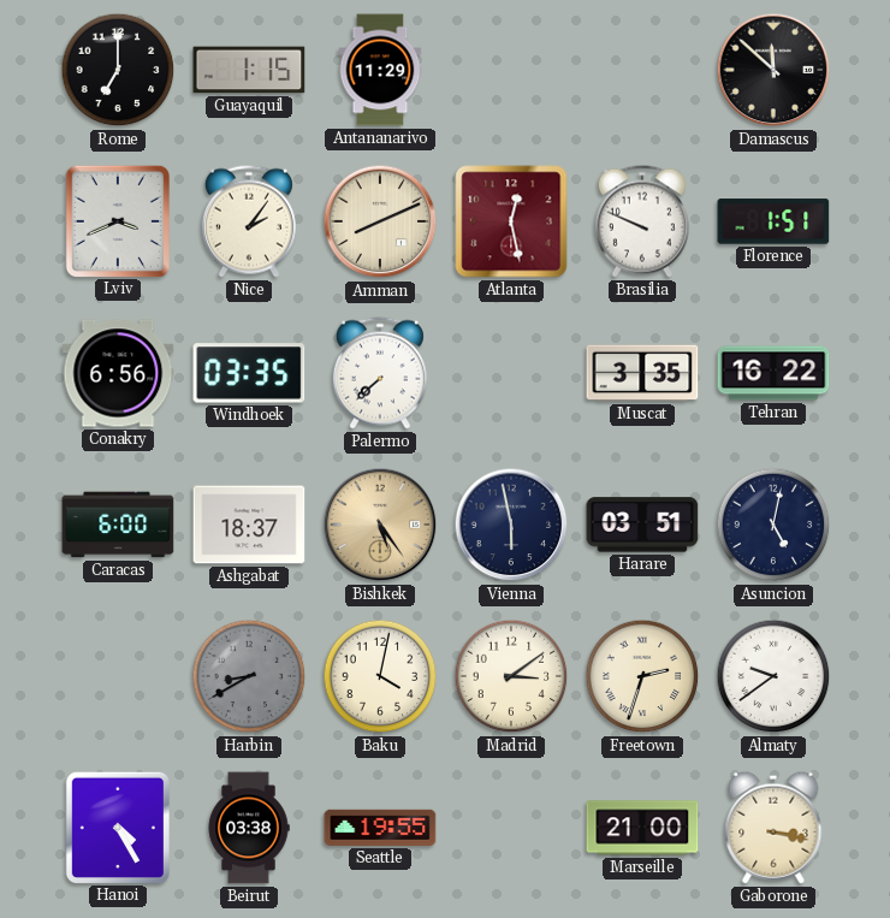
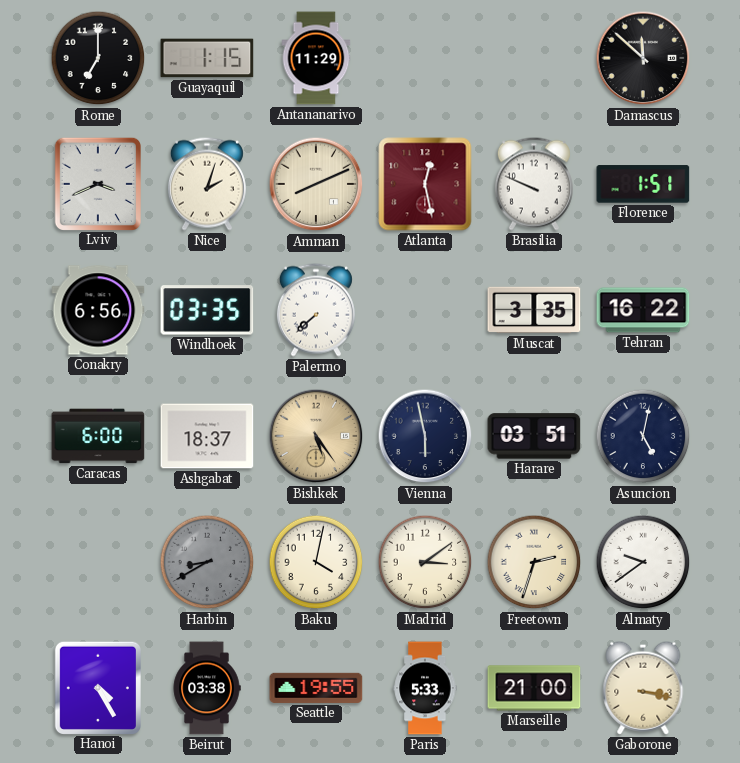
Nice: 2:06 -> 2:03
Paris: none -> 5:33
